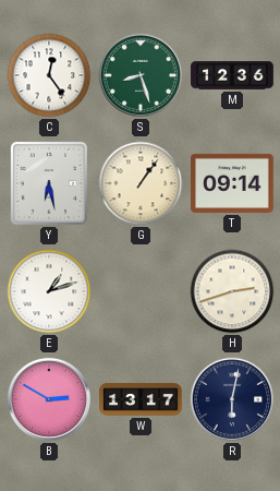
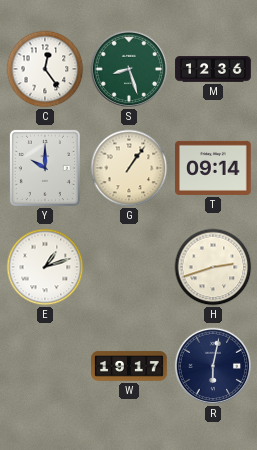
Y: 6:28 -> 10:00
B: 2:50 -> none
W: 13:17 -> 19:17
